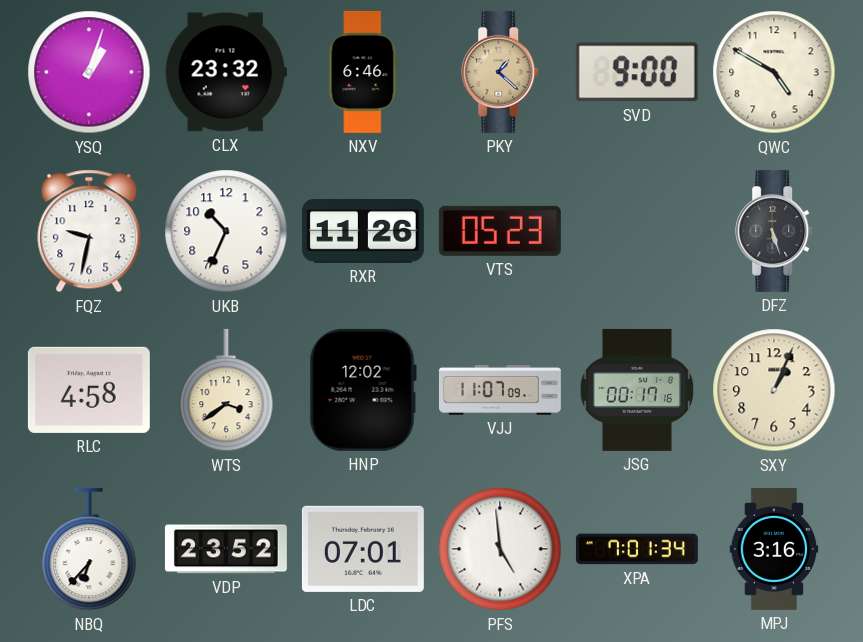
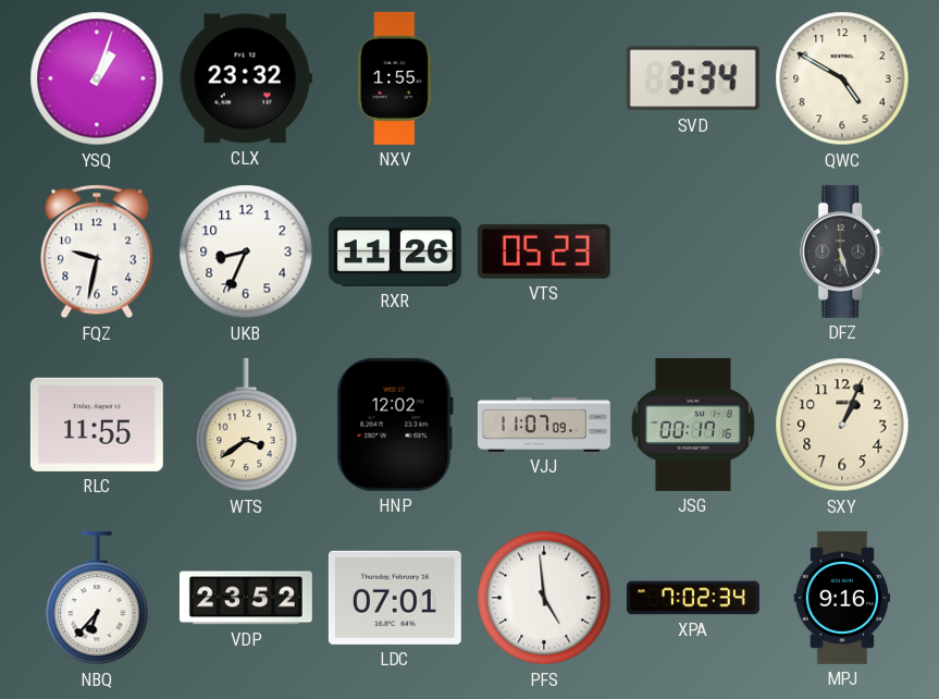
NXV: 6:46 -> 1:55
PKY: 1:22 -> none
SVD: 9:00 -> 3:34
UKB: 10:34 -> 8:34
RLC: 4:58 -> 11:55
XPA: 7:01 -> 7:02
MPJ: 3:16 -> 9:16
